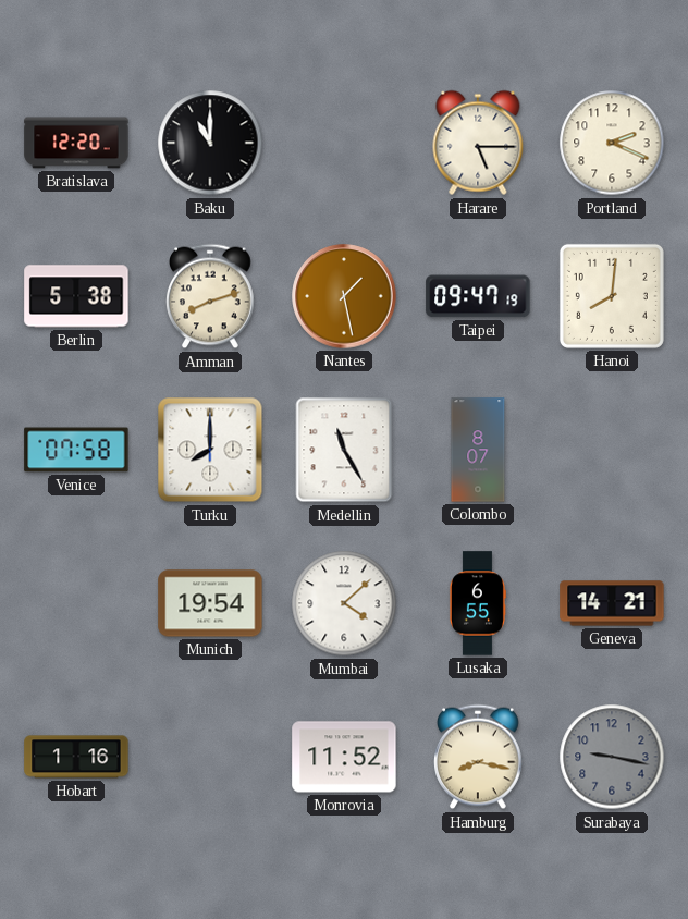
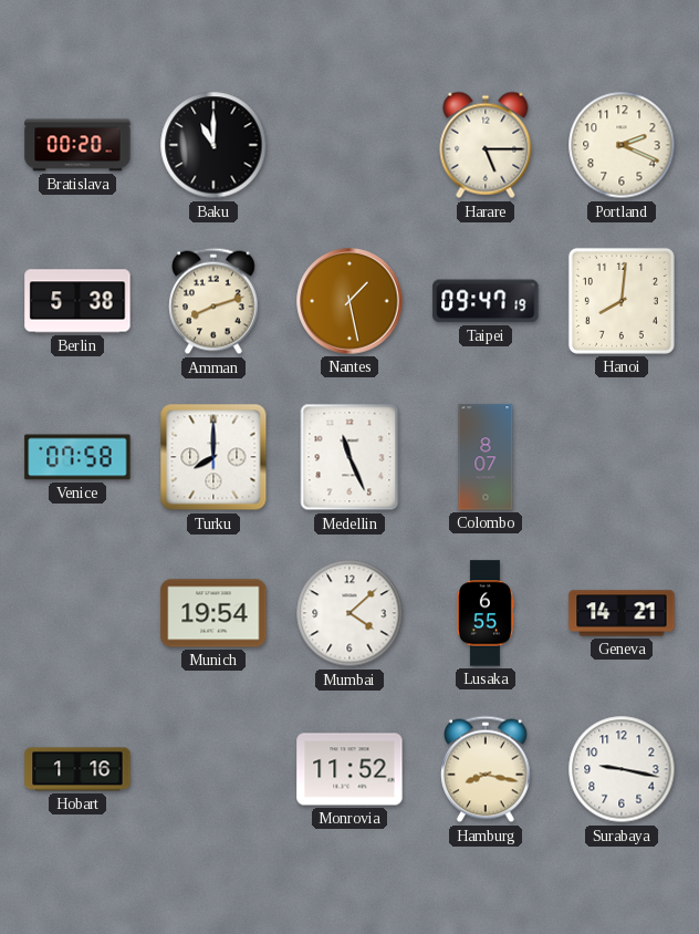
Bratislava: 12:20 -> 00:20
Medellin: 11:25 -> 11:26
Surabaya dial: grey -> white
